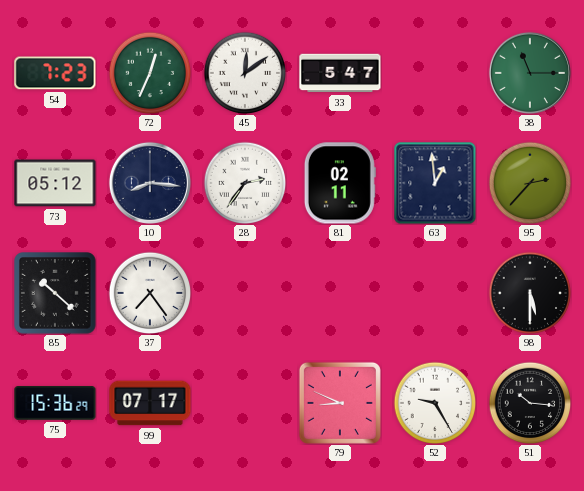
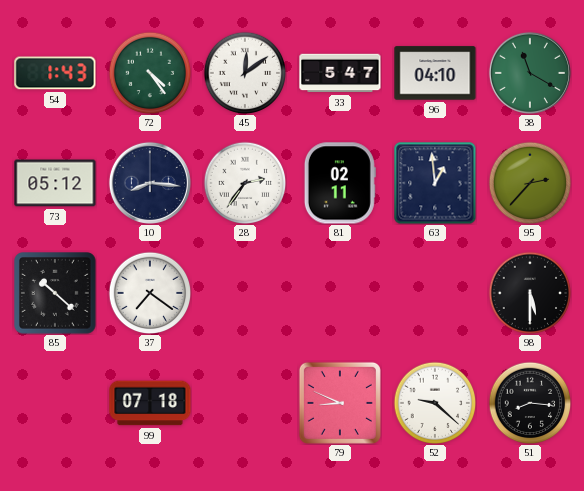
54: 7:23 -> 1:43
72: 12:34 -> 4:24
96: none -> 04:10
38: 11:15 -> 11:20
37: 7:24 -> 7:21
75: 15:36 -> none
99: 07:17 -> 07:18
52: 9:25 -> 9:22
51: 10:16 -> 8:16
